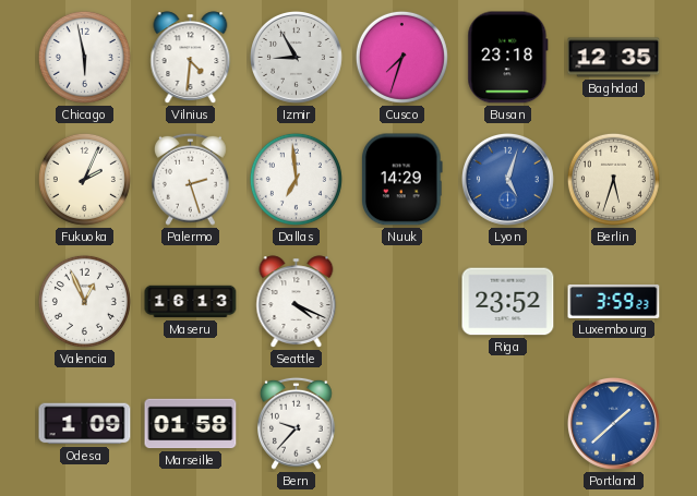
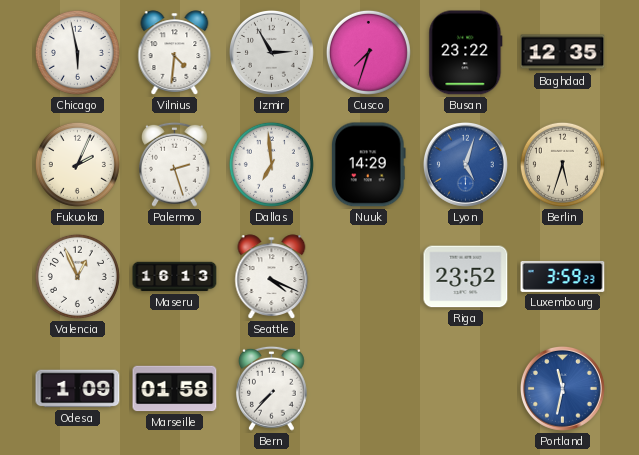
Izmir: 8:55 -> 2:55
Busan: 23:18 -> 23:22
Bern: 9:37 -> 7:37
Portland: 1:38 -> 11:32
